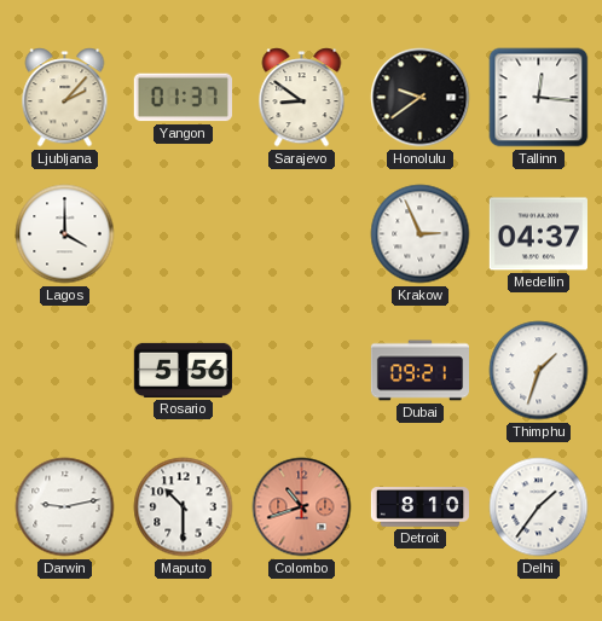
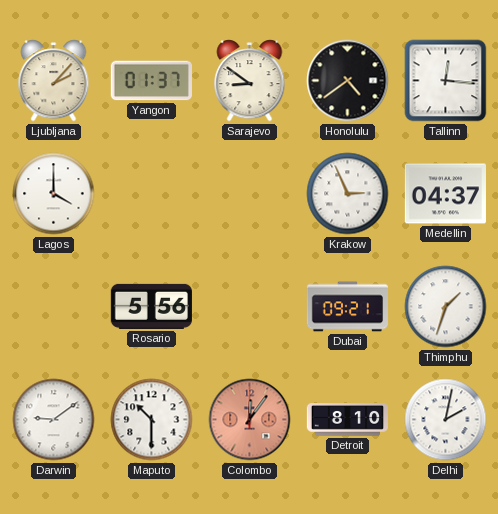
Honolulu: 9:39 -> 4:39
Darwin: 9:13 -> 9:09
Colombo: 10:42 -> 12:06
Delhi: 1:36 -> 2:02
